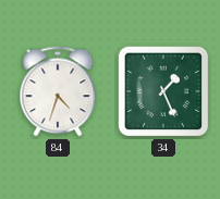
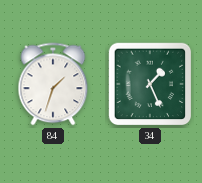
84: 4:33 -> 1:33
